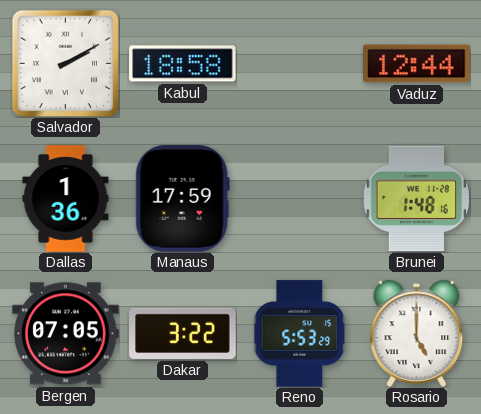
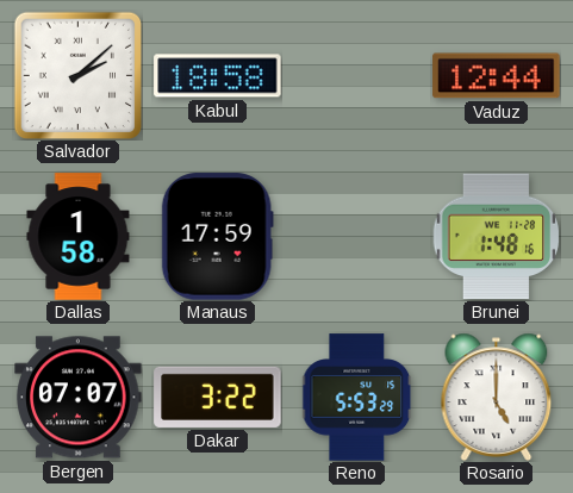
Salvador: 2:10 -> 2:08
Dallas: 1:36 -> 1:58
Bergen: 07:05 -> 07:07
